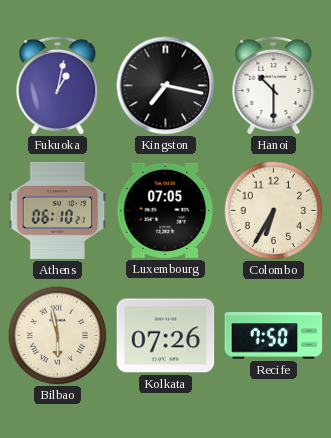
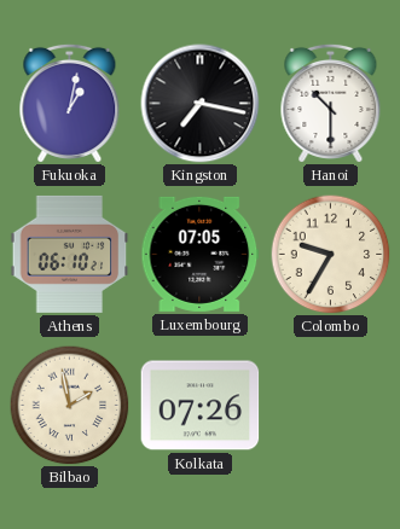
Colombo: 6:35 -> 9:35
Bilbao: 5:58 -> 1:58
Recife: 7:50 -> none
